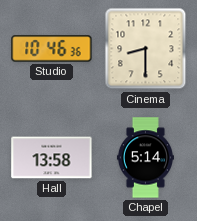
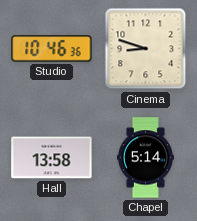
Cinema: 8:30 -> 8:48
